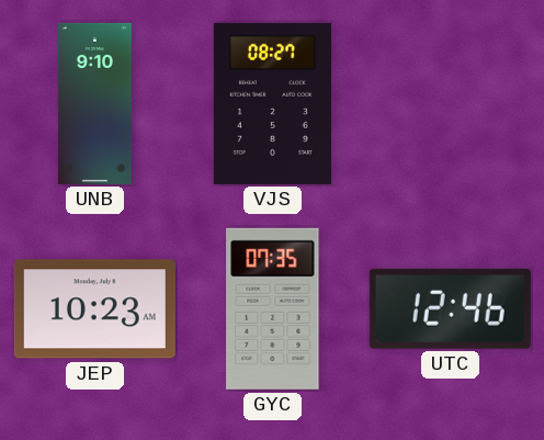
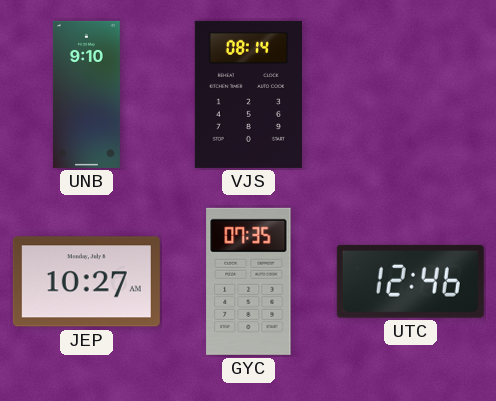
VJS: 08:27 -> 08:14
JEP: 10:23 -> 10:27
